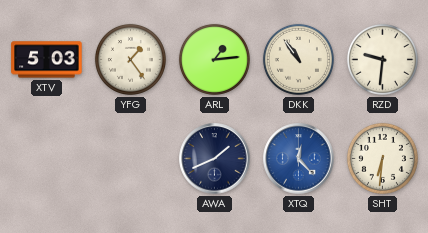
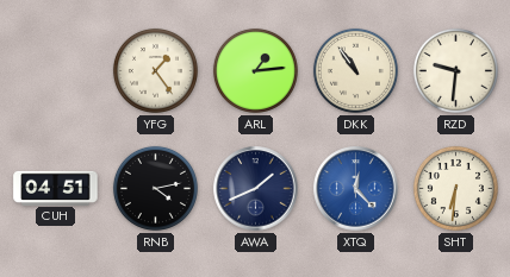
XTV: 5:03 -> none
CUH: none -> 04:51
RNB: none -> 4:13
